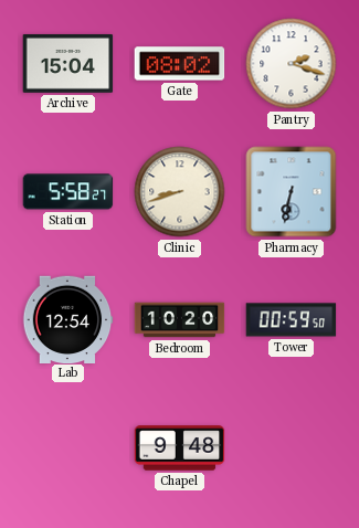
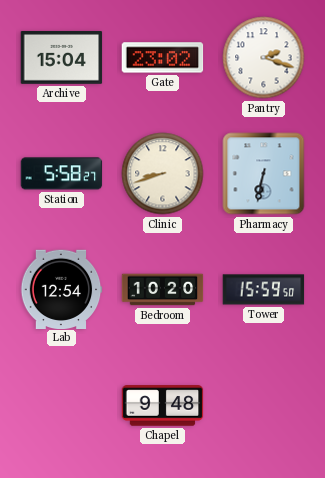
Gate: 08:02 -> 23:02
Tower: 00:59 -> 15:59
